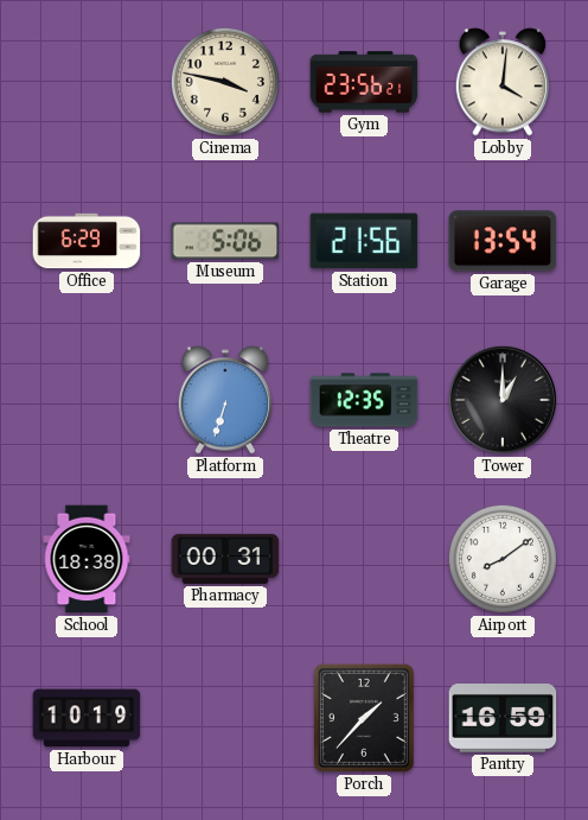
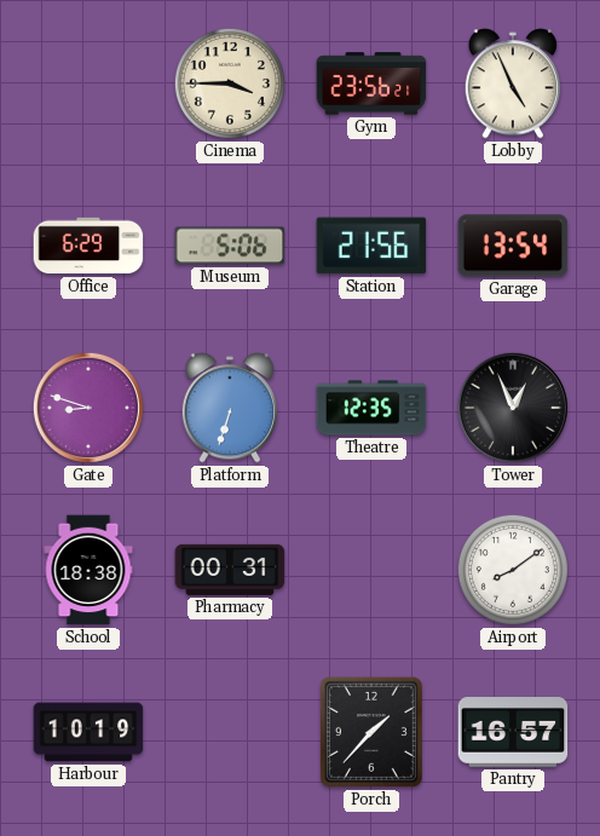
Cinema: 3:47 -> 3:45
Lobby: 4:01 -> 4:56
Gate: none -> 8:48
Tower: 1:00 -> 12:56
Pantry: 16:59 -> 16:57
